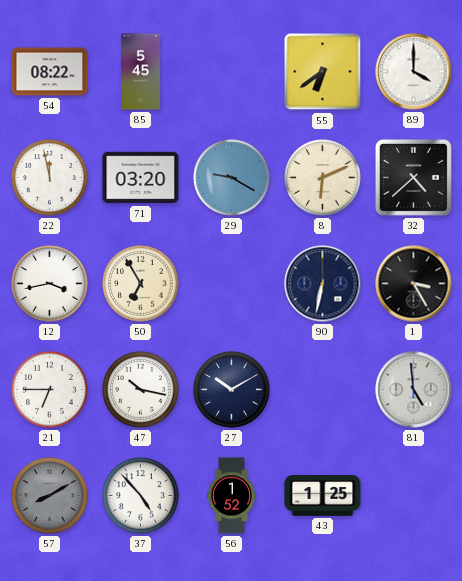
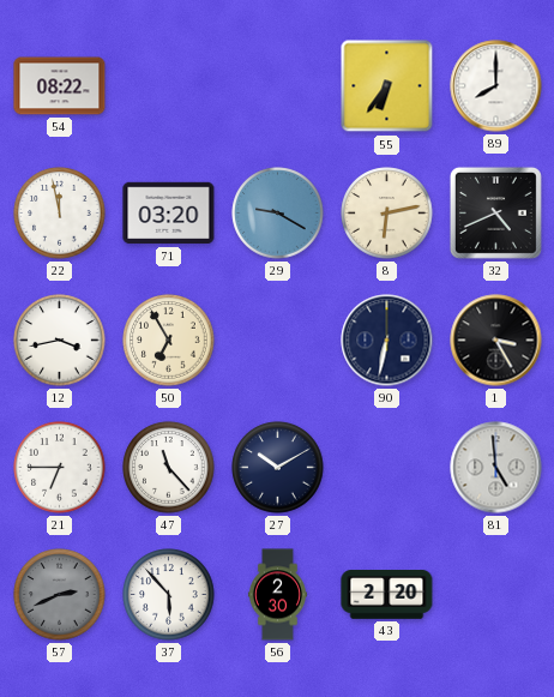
85: 5:45 -> none
55: 6:39 -> 6:36
89: 4:00 -> 8:00
8: 6:11 -> 6:13
32: 4:38 -> 4:41
47: 10:17 -> 11:23
57: 8:10 -> 2:41
37: 4:53 -> 5:53
56: 1:52 -> 2:30
43: 1:25 -> 2:20
